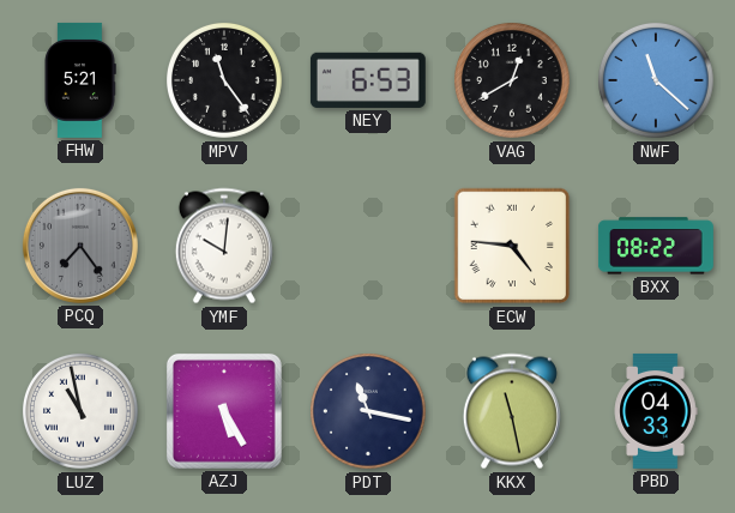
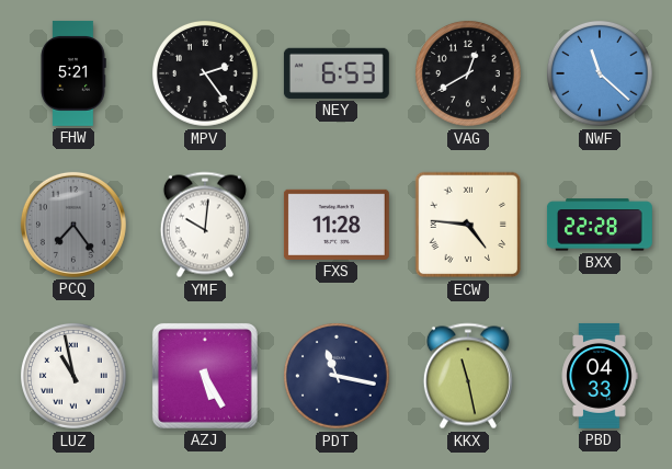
MPV: 11:24 -> 2:24
FXS: none -> 11:28
BXX: 08:22 -> 22:28
